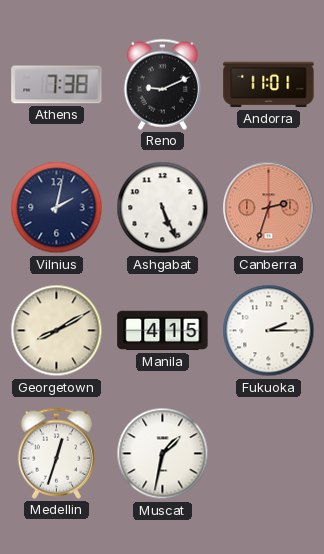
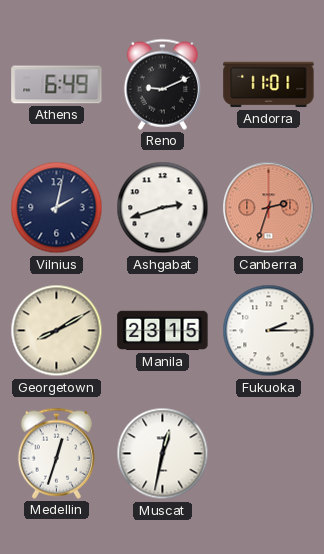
Athens: 7:38 -> 6:49
Ashgabat: 5:26 -> 2:42
Manila: 4:15 -> 23:15
Muscat: 1:32 -> 12:32
